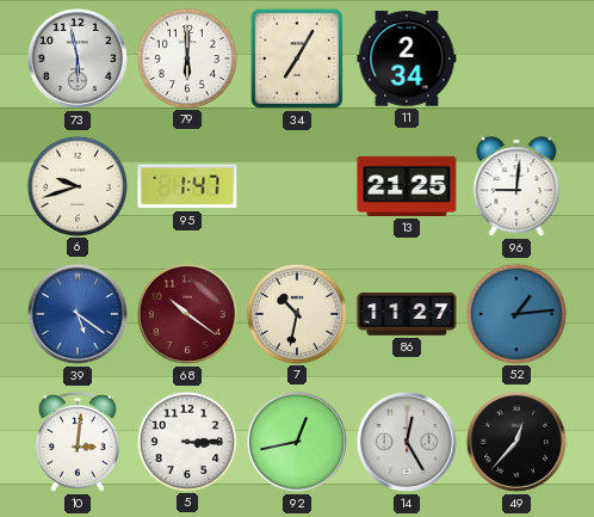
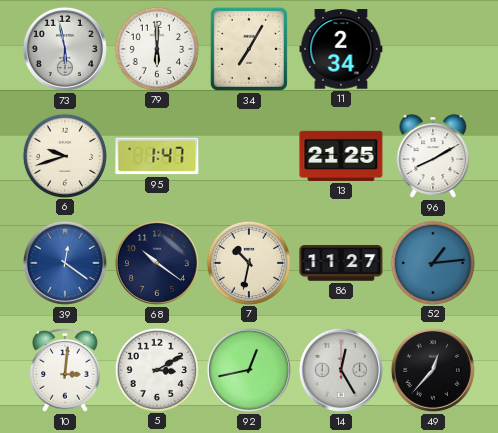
96: 9:01 -> 8:10
39: 5:21 -> 12:21
68 dial: burgundy -> navy
5: 3:15 -> 3:10
